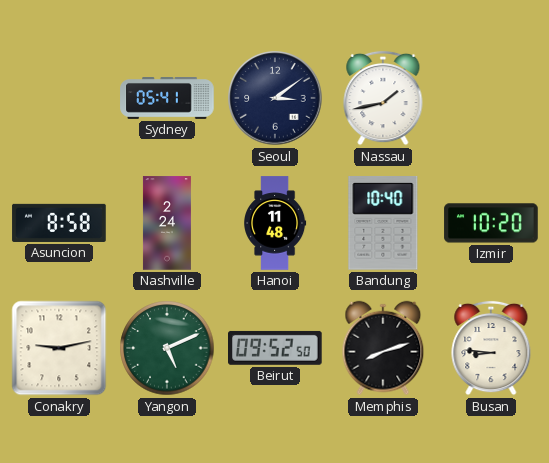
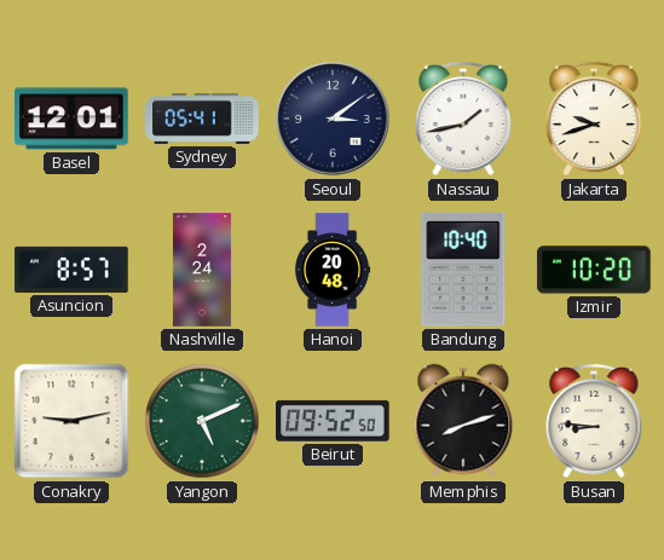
Basel: none -> 12:01
Jakarta: none -> 9:42
Asuncion: 8:58 -> 8:57
Hanoi: 11:48 -> 20:48
